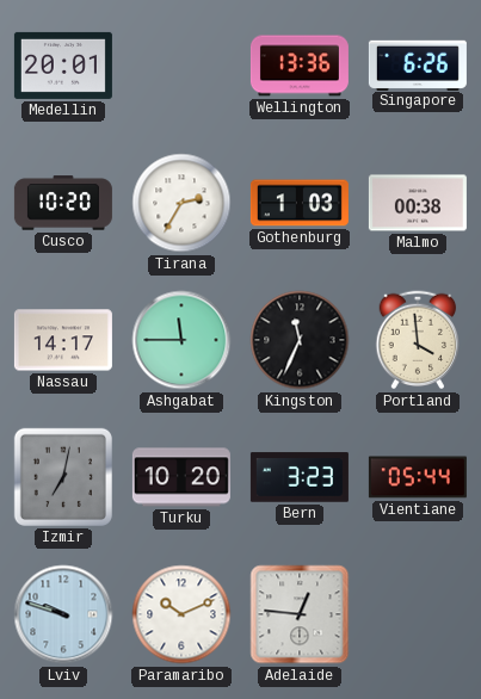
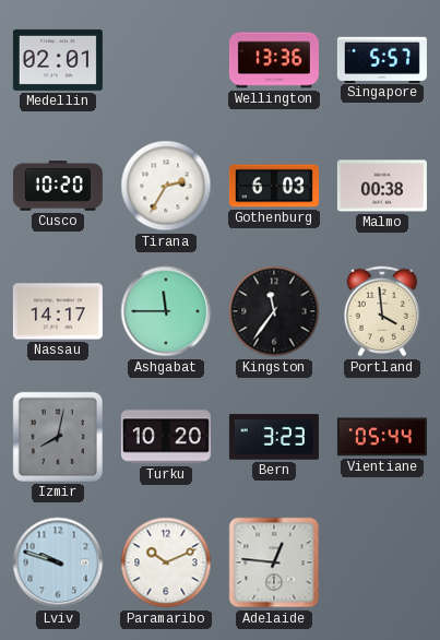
Medellin: 20:01 -> 02:01
Singapore: 6:26 -> 5:57
Gothenburg: 1:03 -> 6:03
Kingston: 11:34 -> 11:36
Izmir: 7:02 -> 8:02
